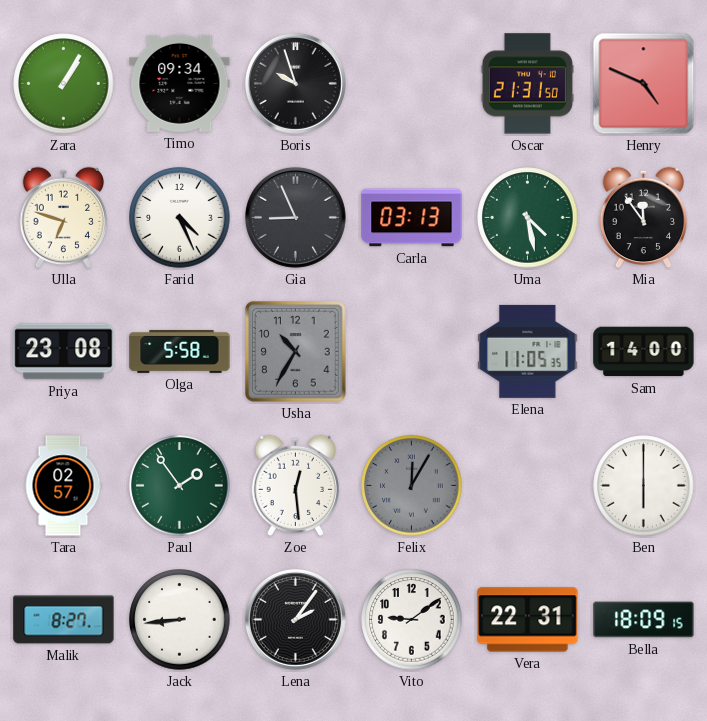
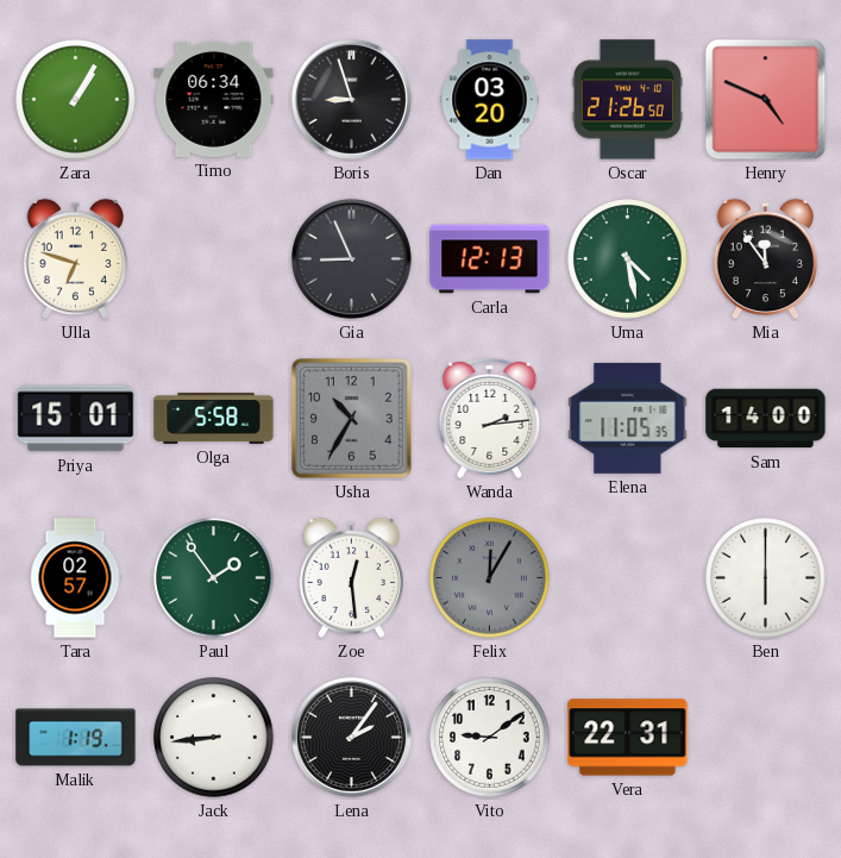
Timo: 09:34 -> 06:34
Boris: 9:57 -> 8:57
Dan: none -> 03:20
Oscar: 21:31 -> 21:26
Farid: 4:26 -> none
Carla: 03:13 -> 12:13
Priya: 23:08 -> 15:01
Wanda: none -> 2:14
Malik: 8:27 -> 1:19
Bella: 18:09 -> none
